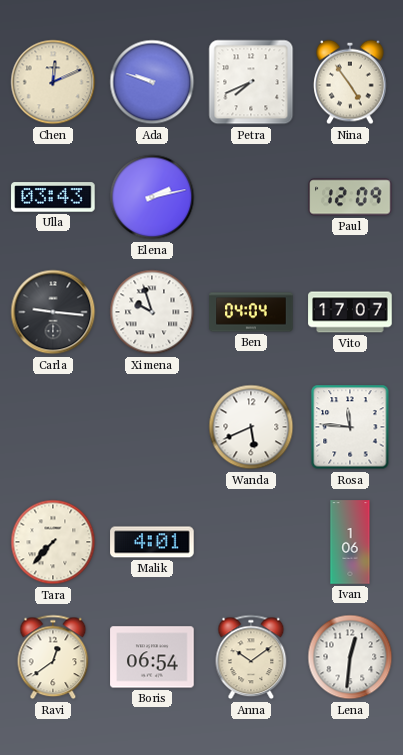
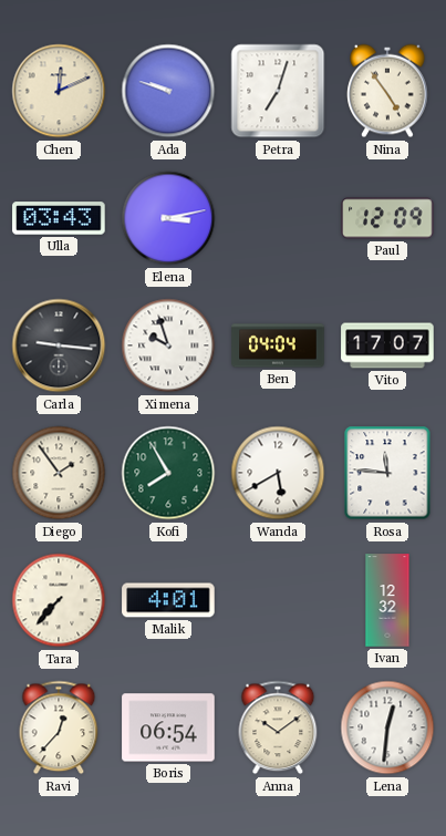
Petra: 7:41 -> 7:03
Elena: 2:13 -> 3:13
Diego: none -> 1:54
Kofi: none -> 7:55
Wanda: 5:41 -> 5:40
Ivan: 1:06 -> 12:32
Ravi: 12:39 -> 12:37
